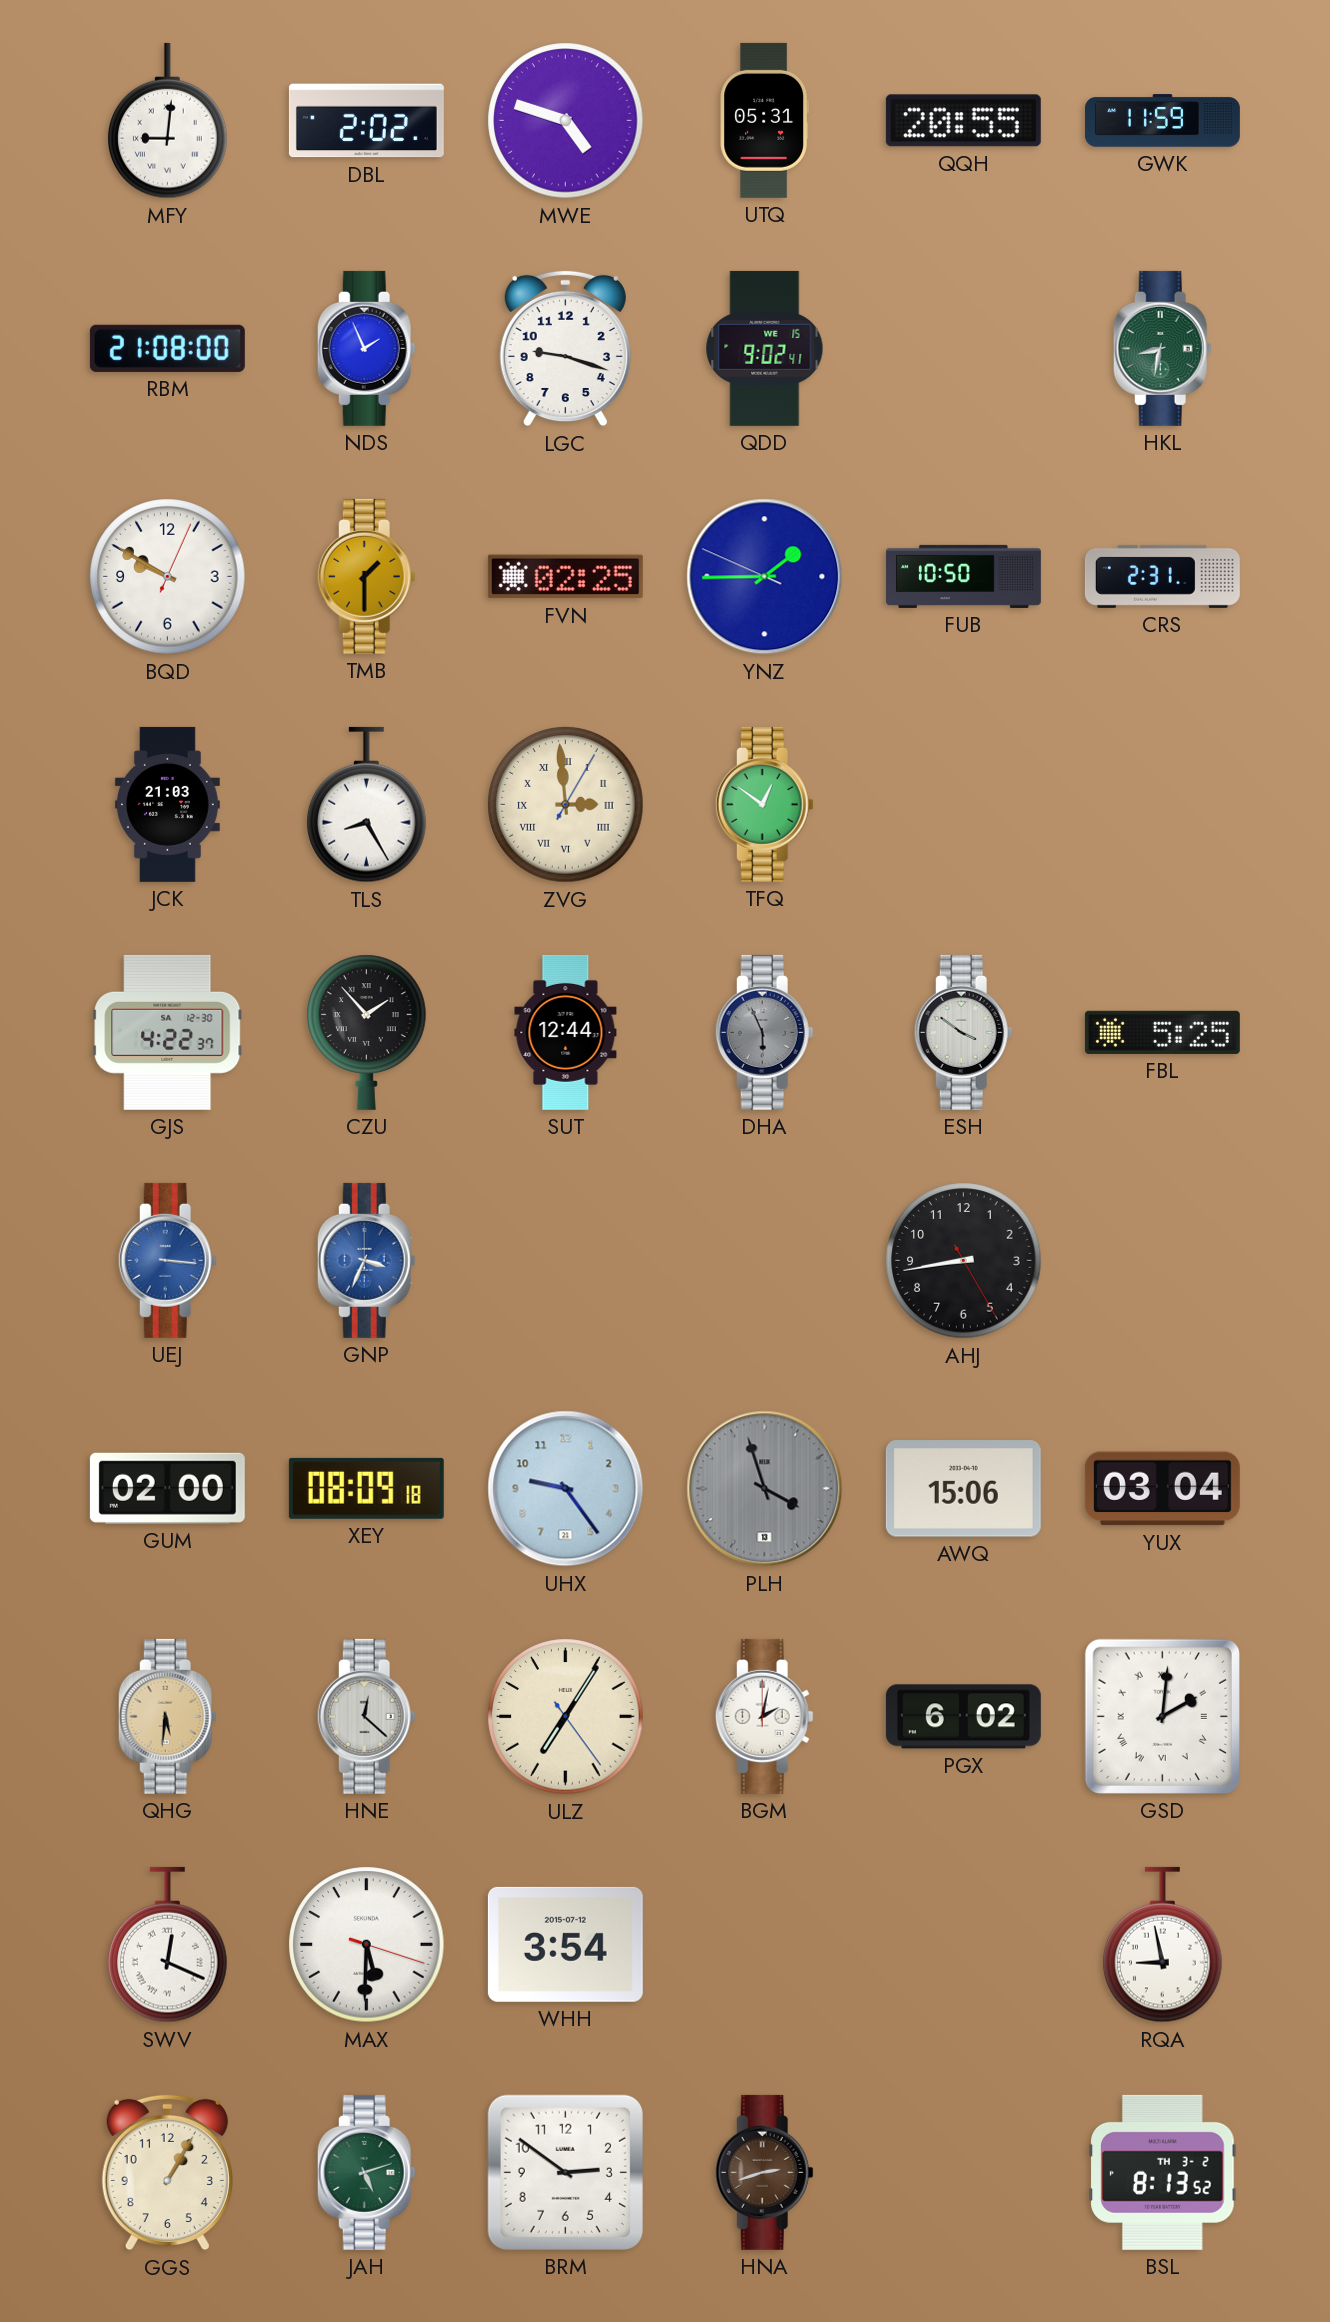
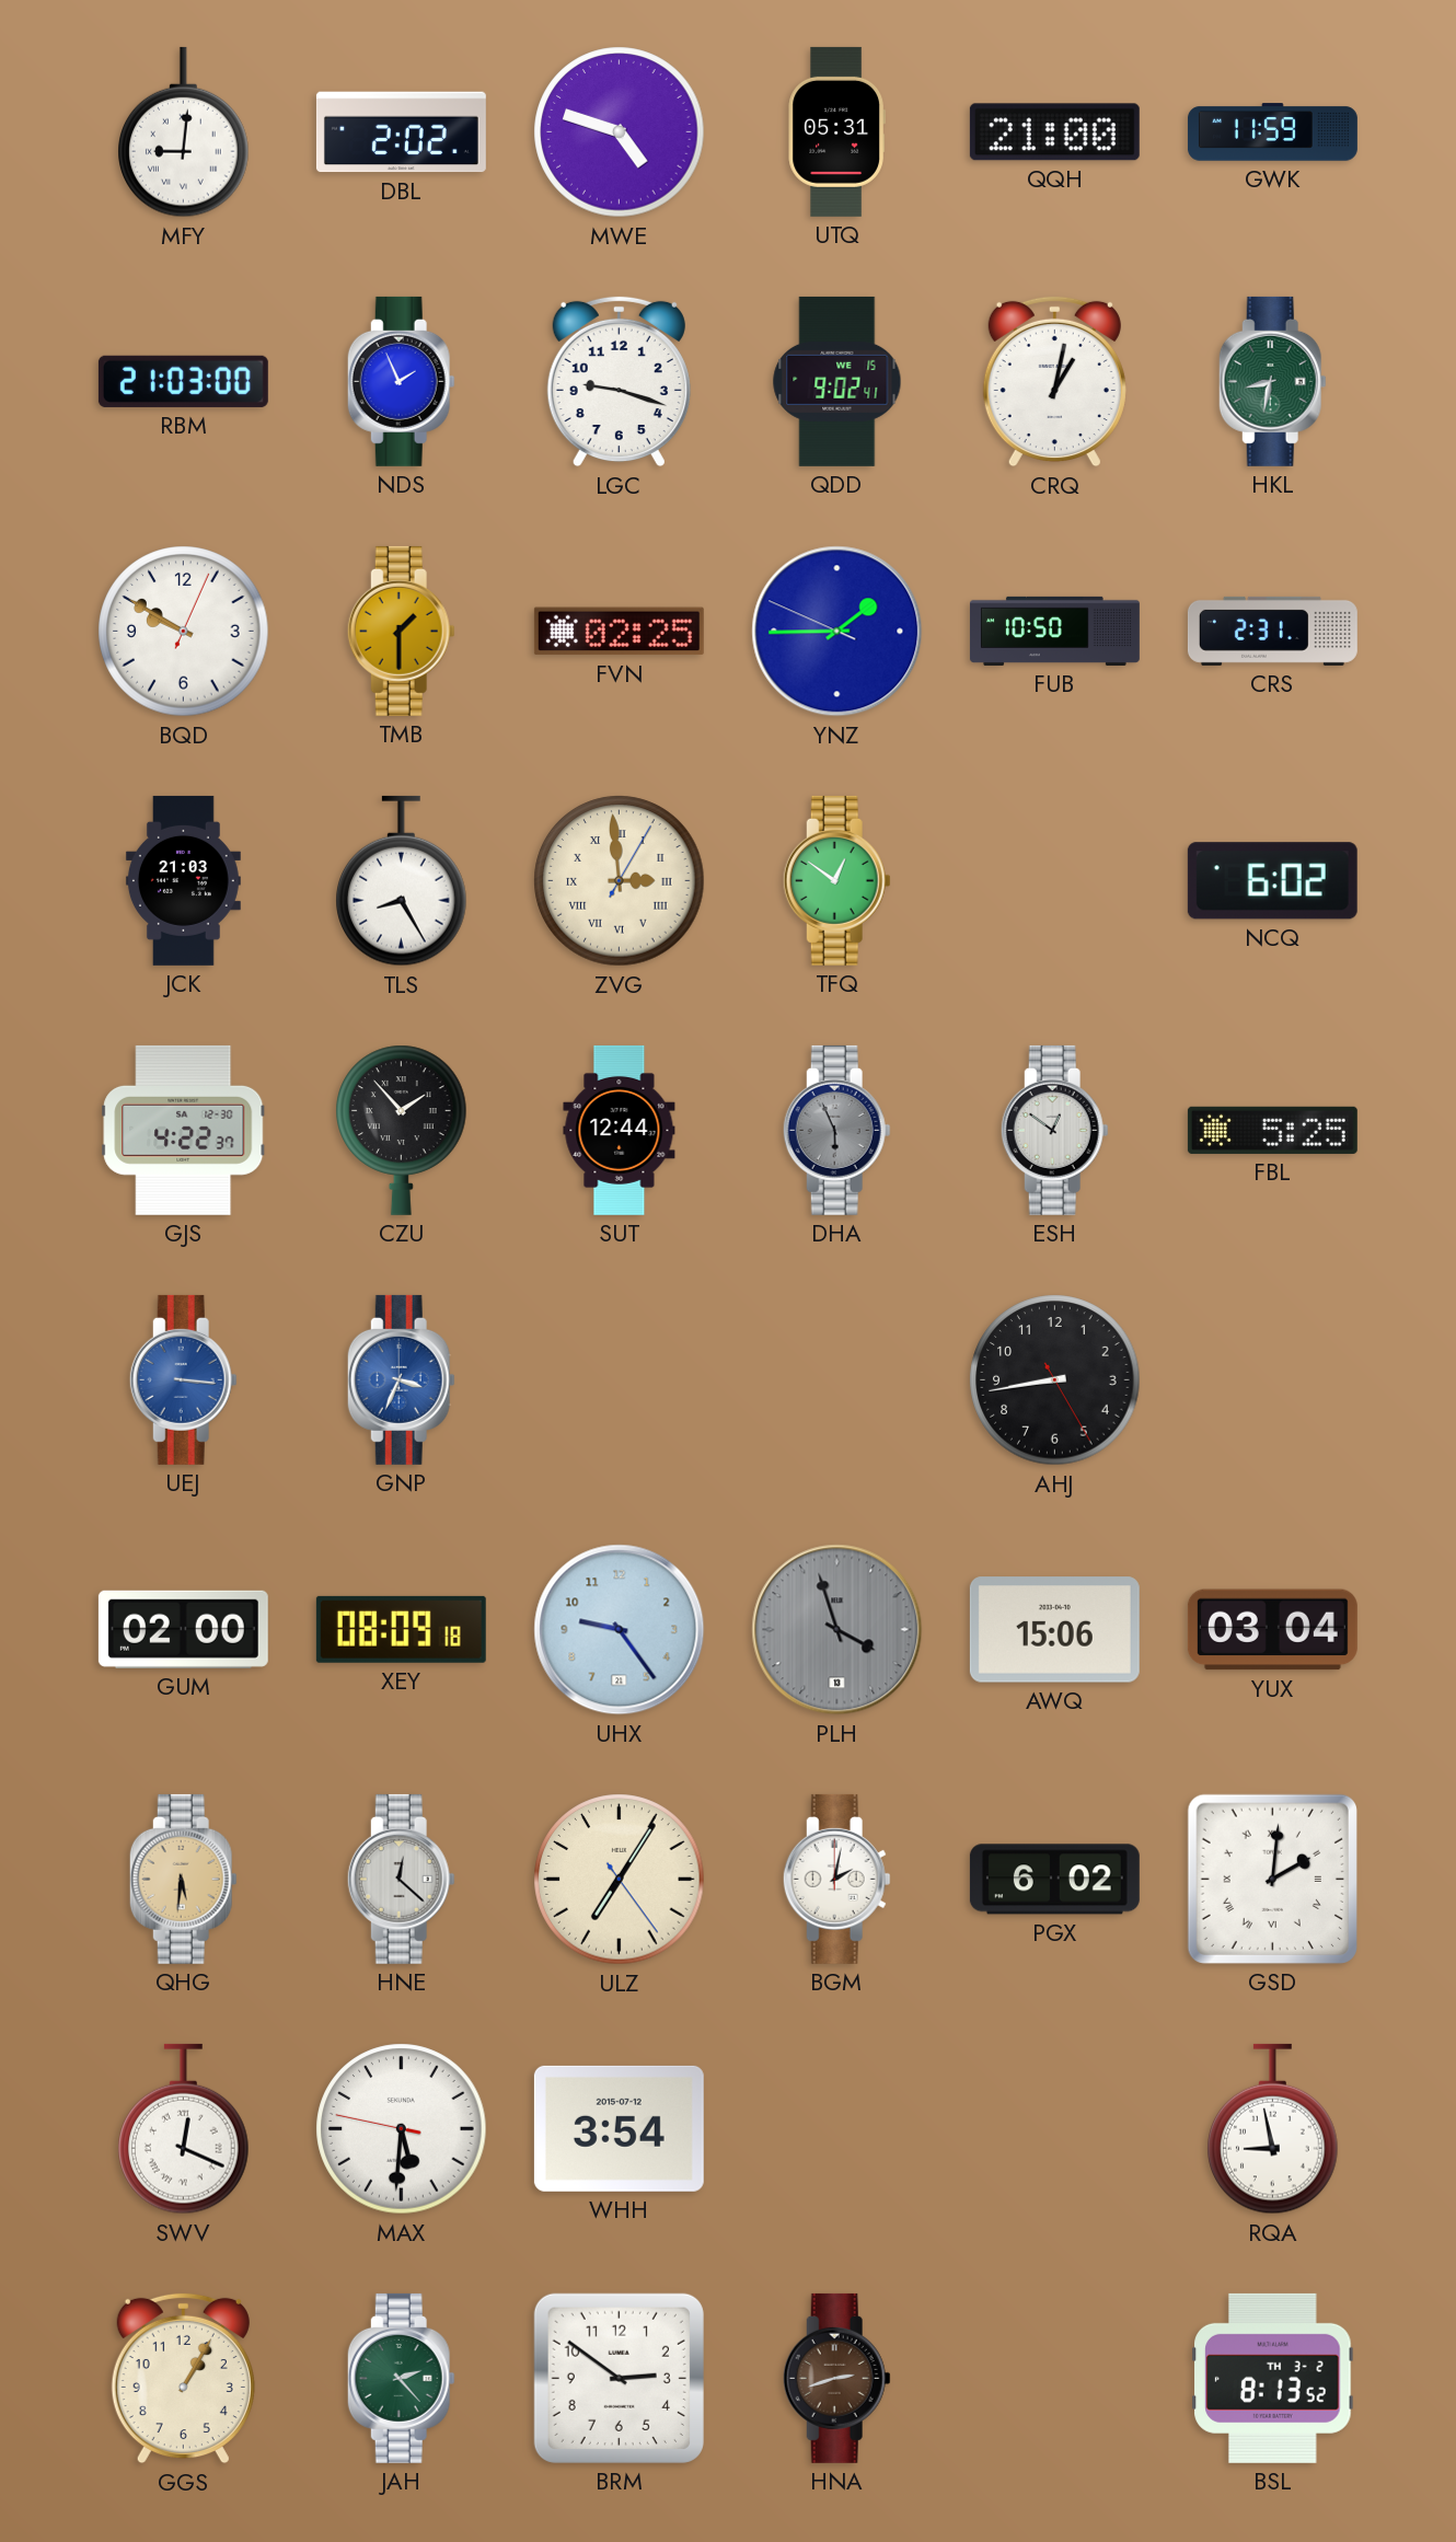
QQH: 20:55 -> 21:00
RBM: 21:08 -> 21:03
CRQ: none -> 1:02
NCQ: none -> 6:02
ESH: 3:51 -> 12:51
MAX: 5:30:18 -> 5:30:47
JAH: 5:12 -> 2:23
